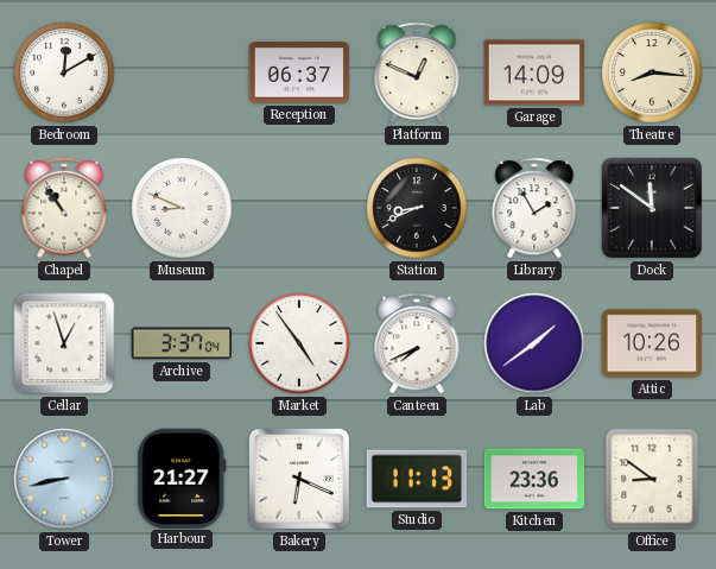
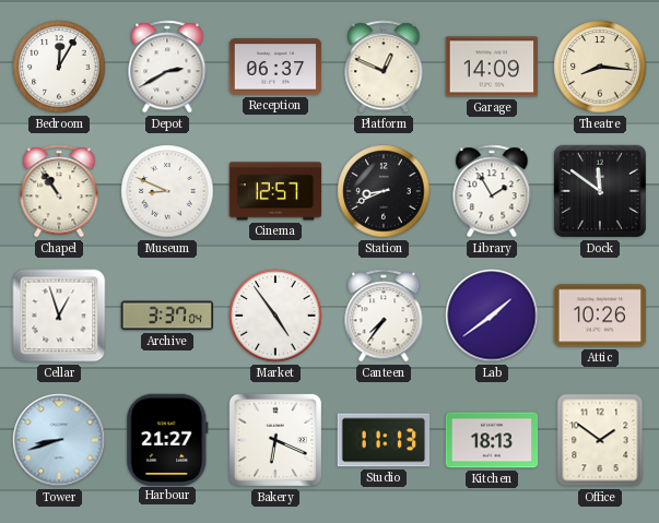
Bedroom: 12:10 -> 12:05
Depot: none -> 2:40
Cinema: none -> 12:57
Canteen: 7:41 -> 7:36
Tower: 8:43 -> 8:42
Kitchen: 23:36 -> 18:13
Office: 8:51 -> 1:51
